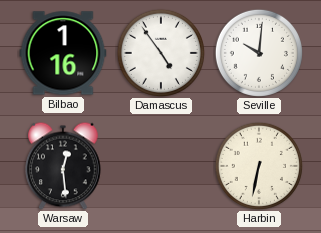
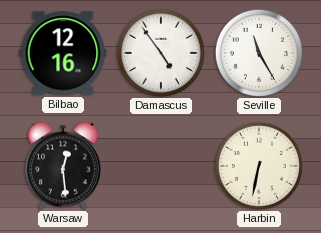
Bilbao: 1:16 -> 12:16
Seville: 10:01 -> 11:25
